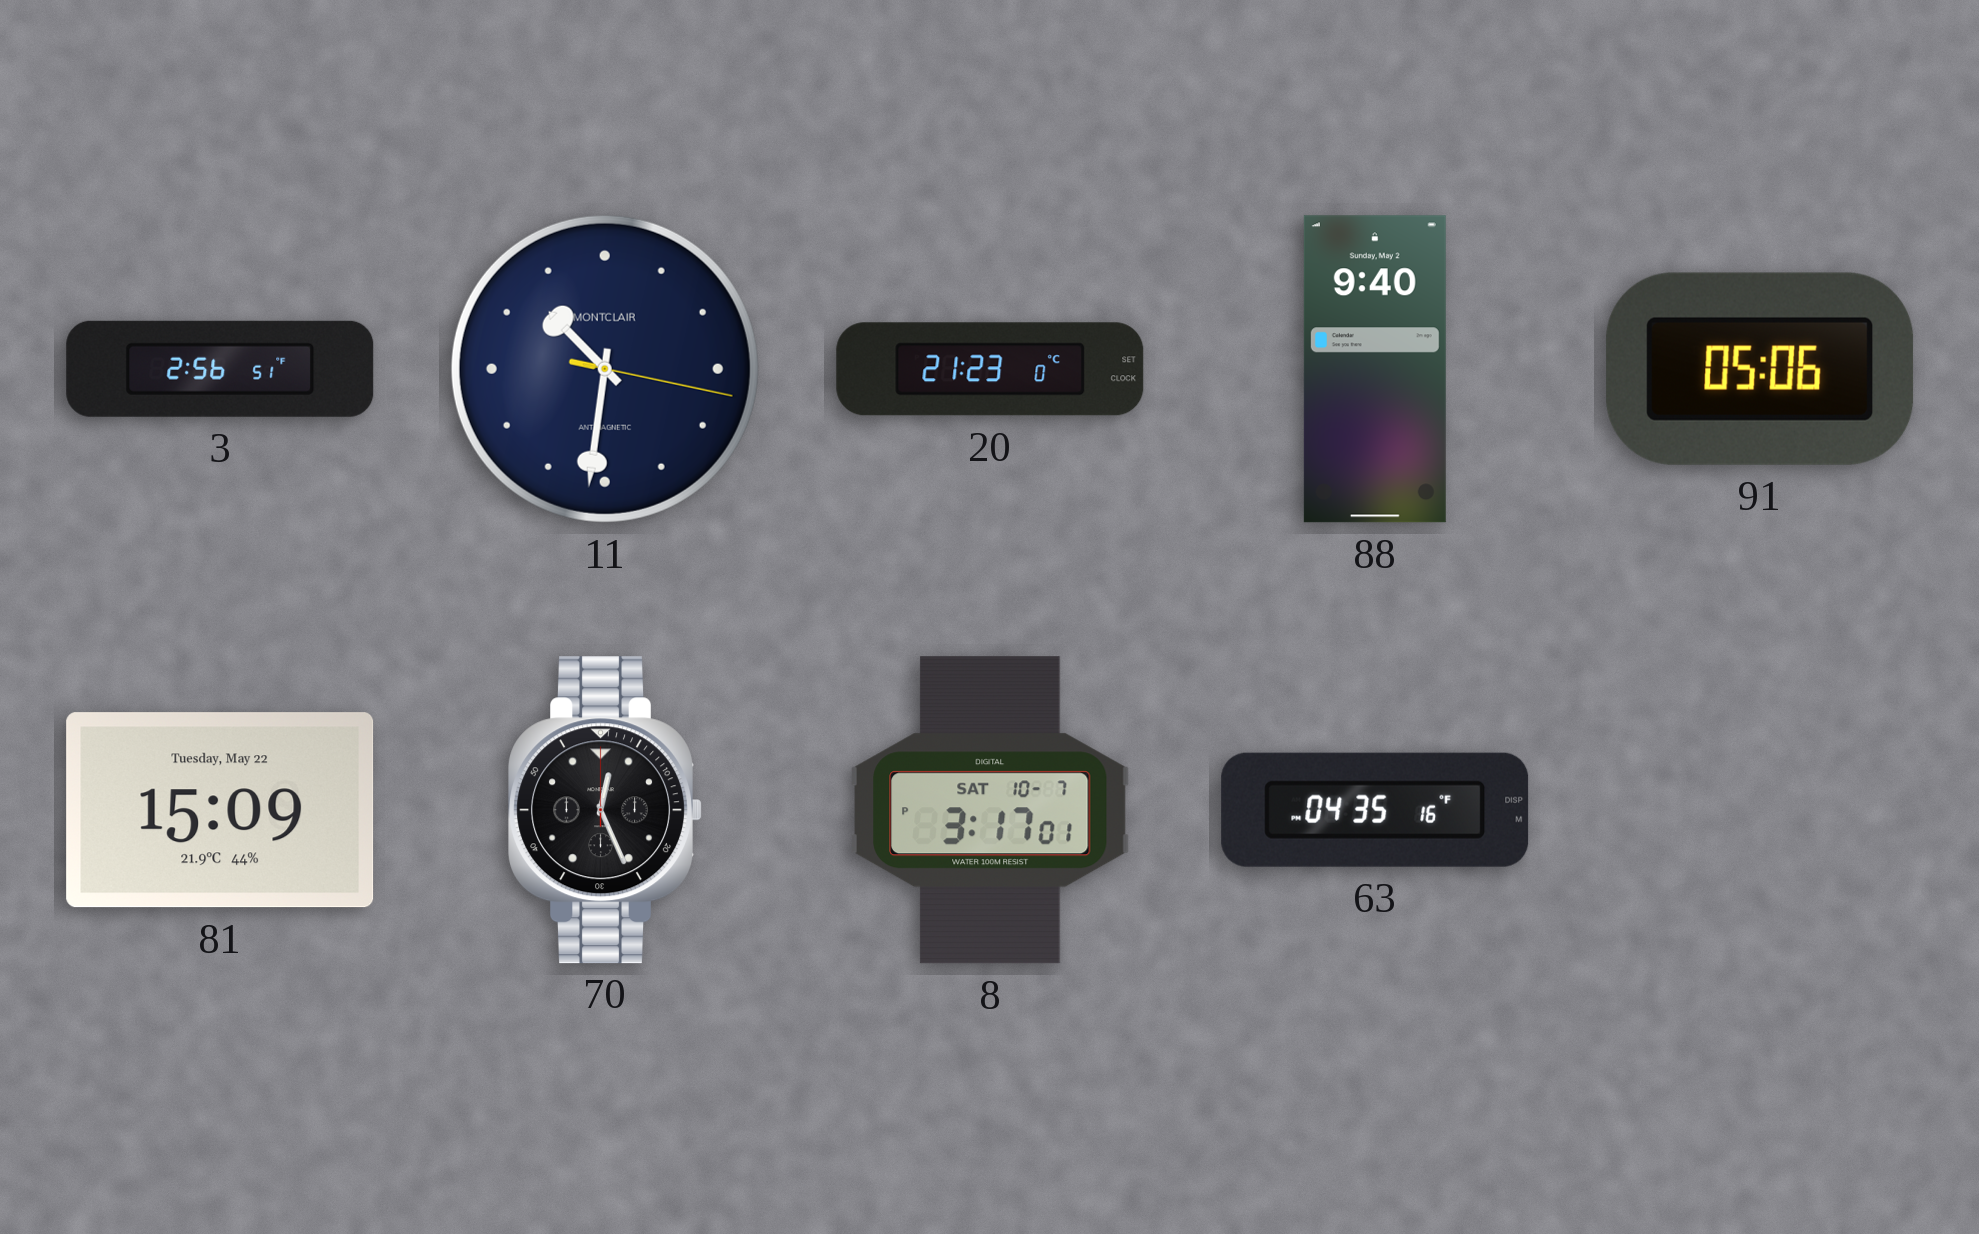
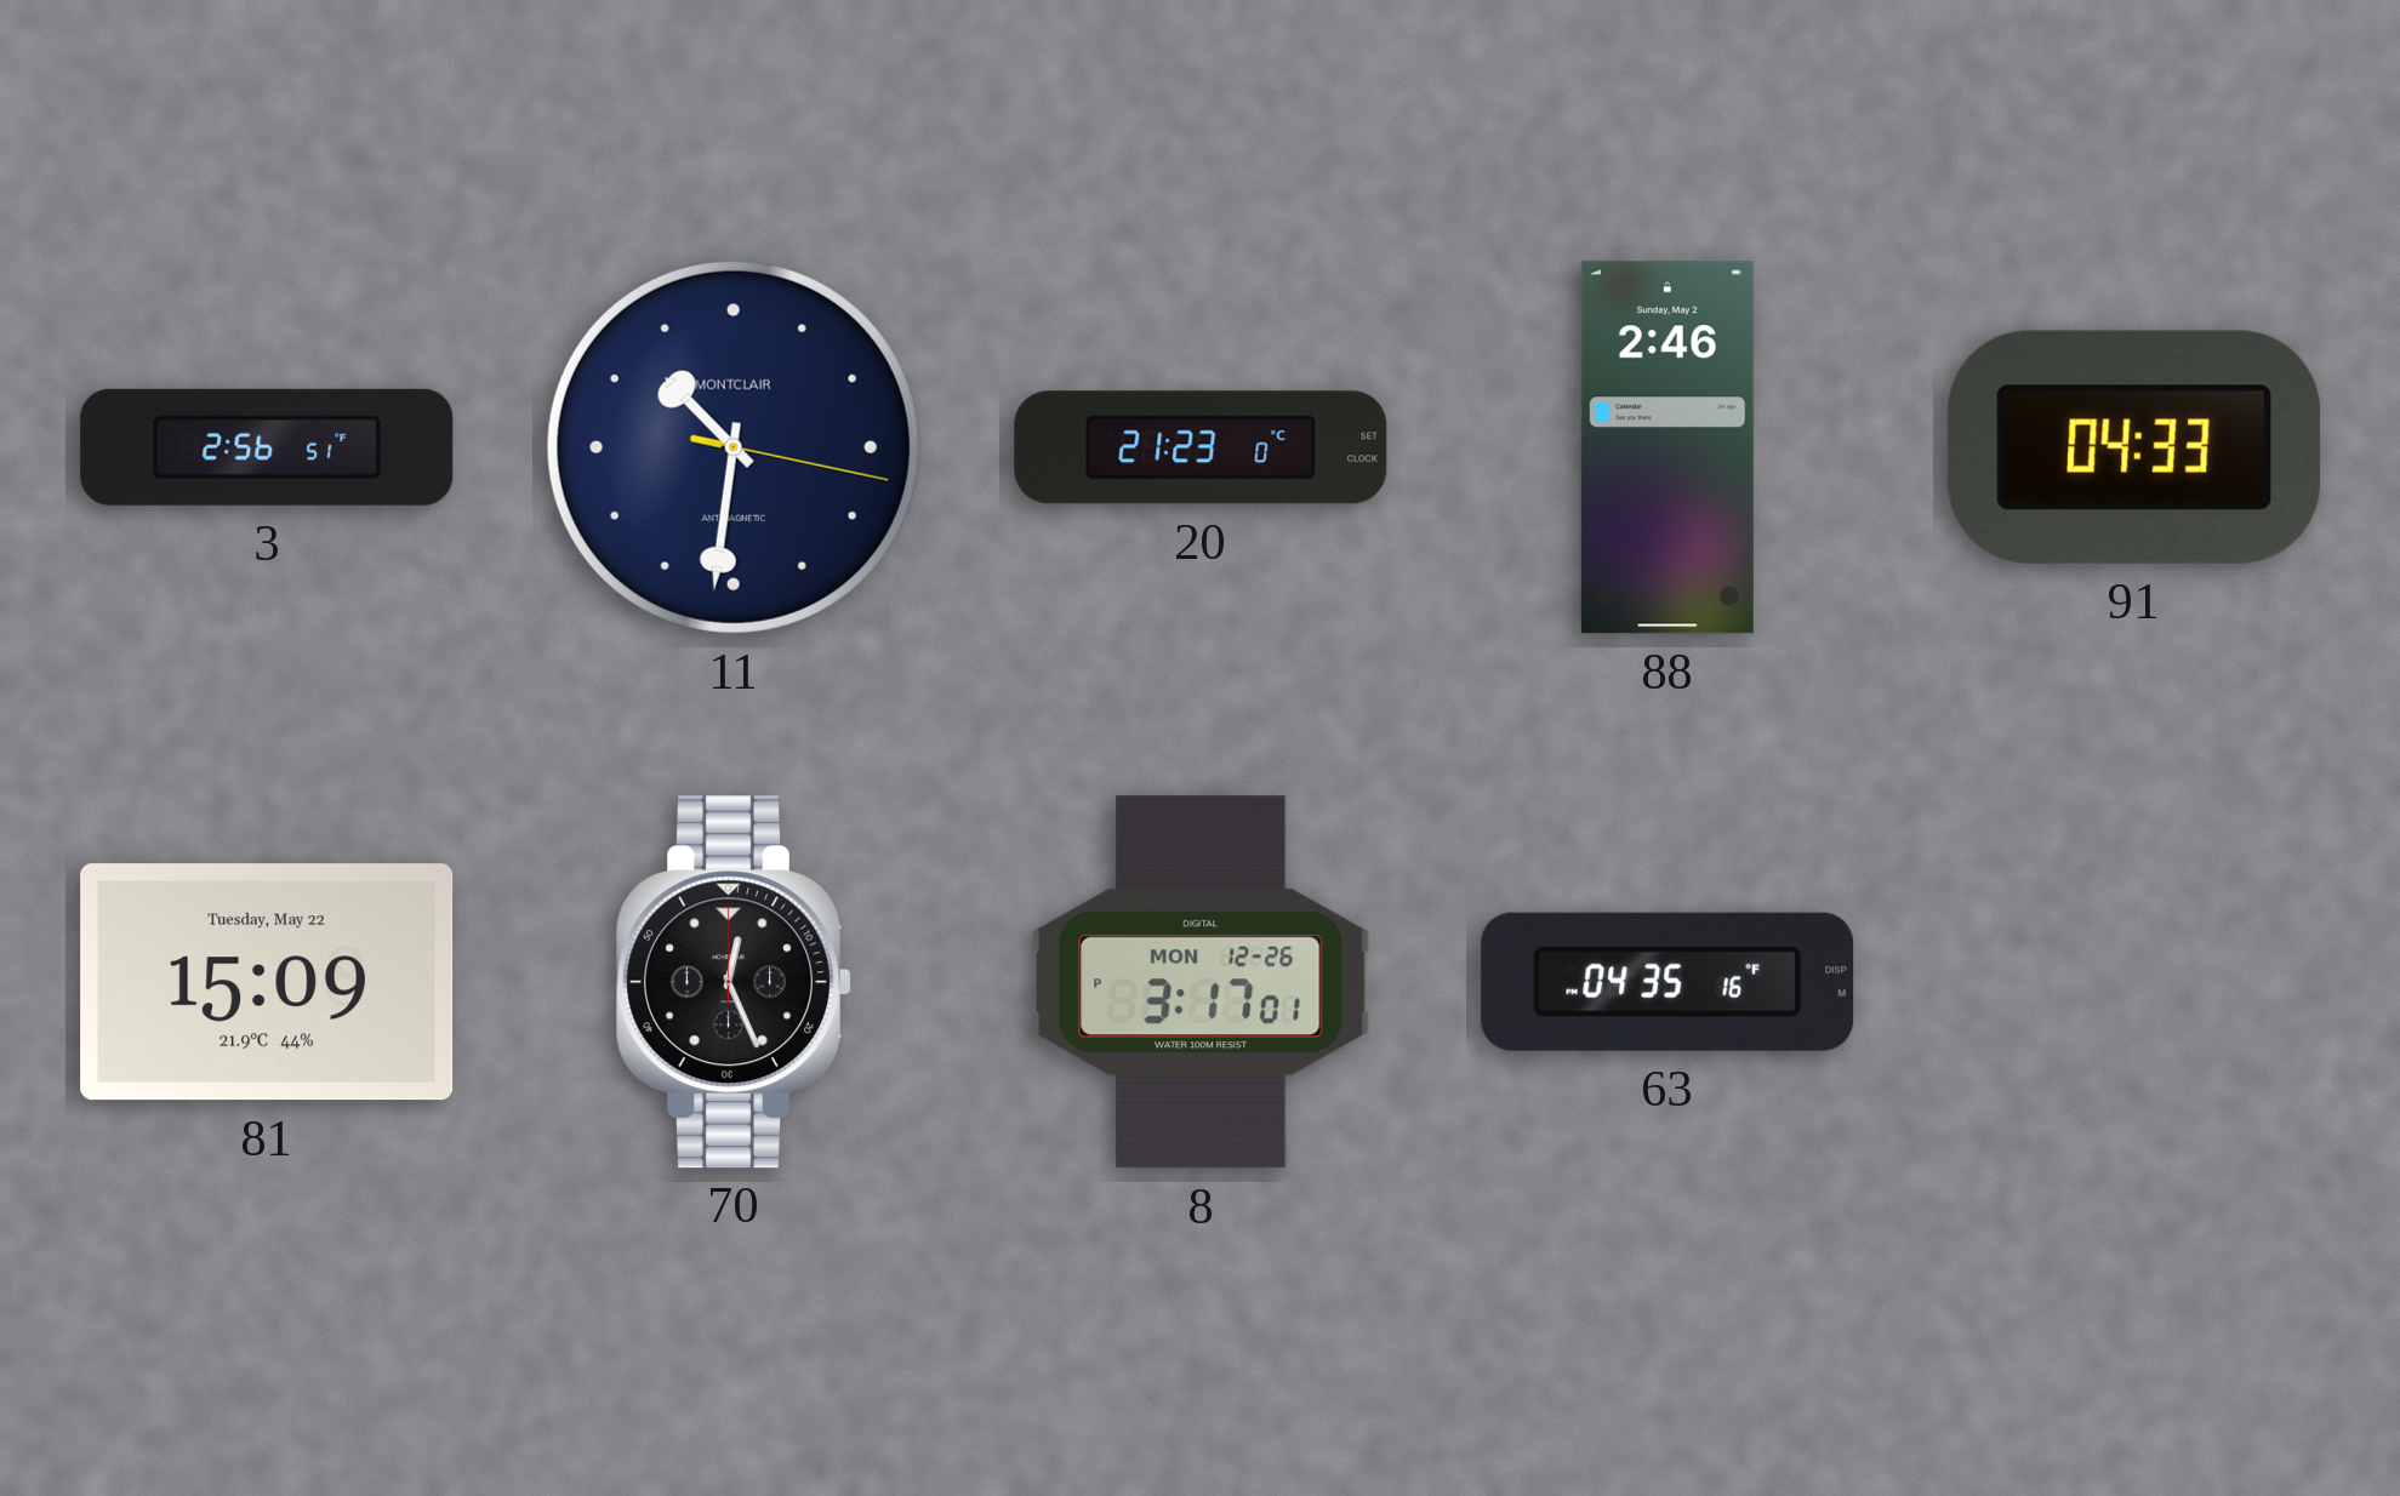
88: 9:40 -> 2:46
91: 05:06 -> 04:33
8 date: SAT 10-7 -> MON 12-26
